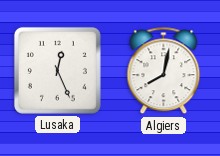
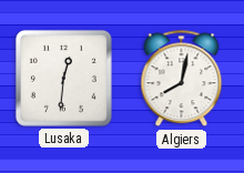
Lusaka: 12:26 -> 12:31
